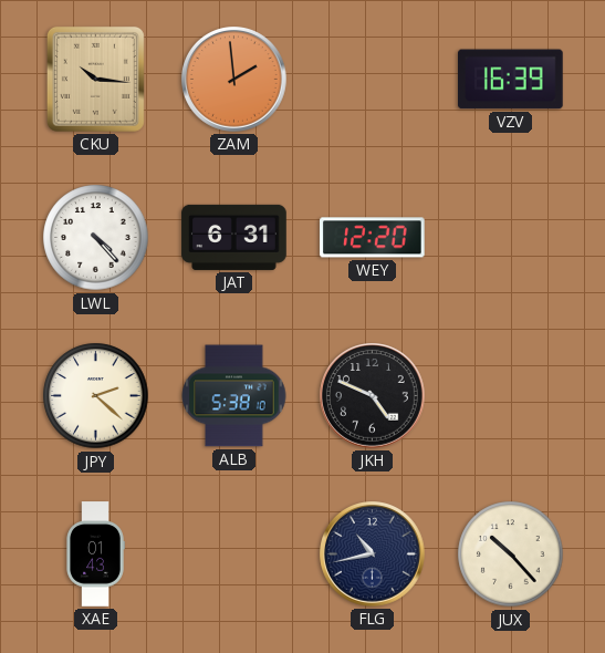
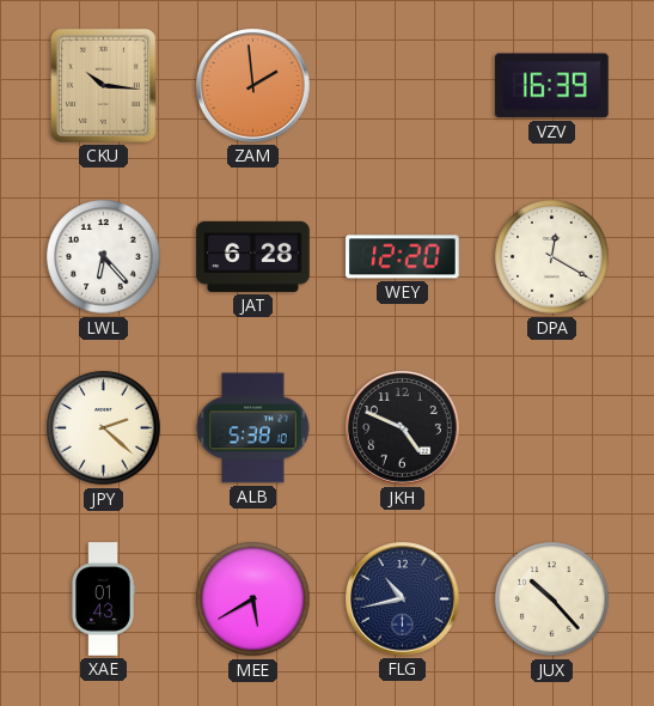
LWL: 4:23 -> 6:23
JAT: 6:31 -> 6:28
DPA: none -> 12:20
MEE: none -> 5:40
